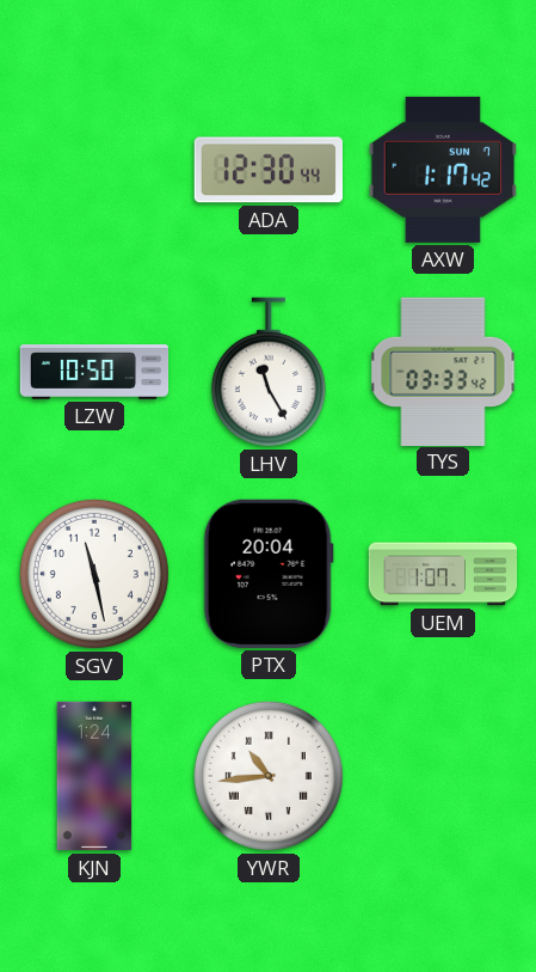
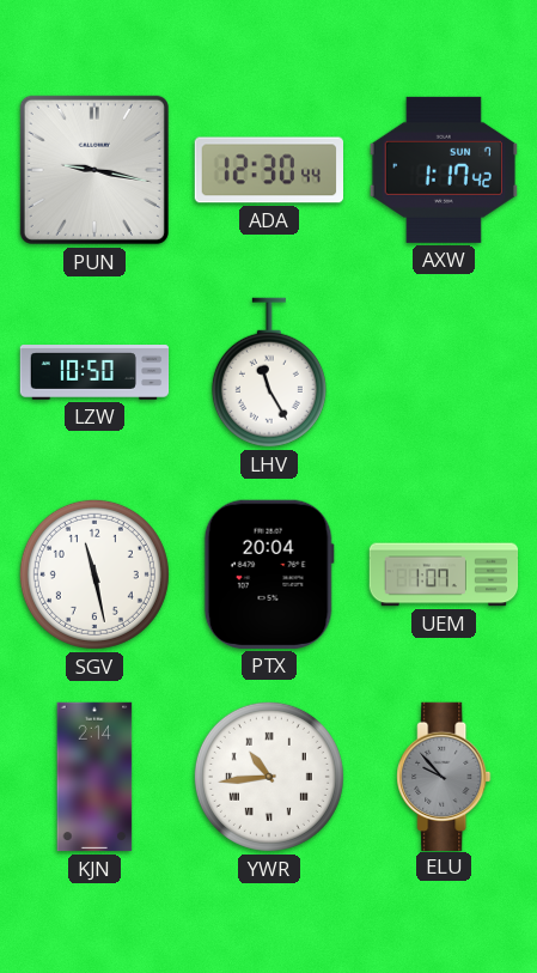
PUN: none -> 9:17
TYS: 03:33 -> none
KJN: 1:24 -> 2:14
ELU: none -> 9:53
